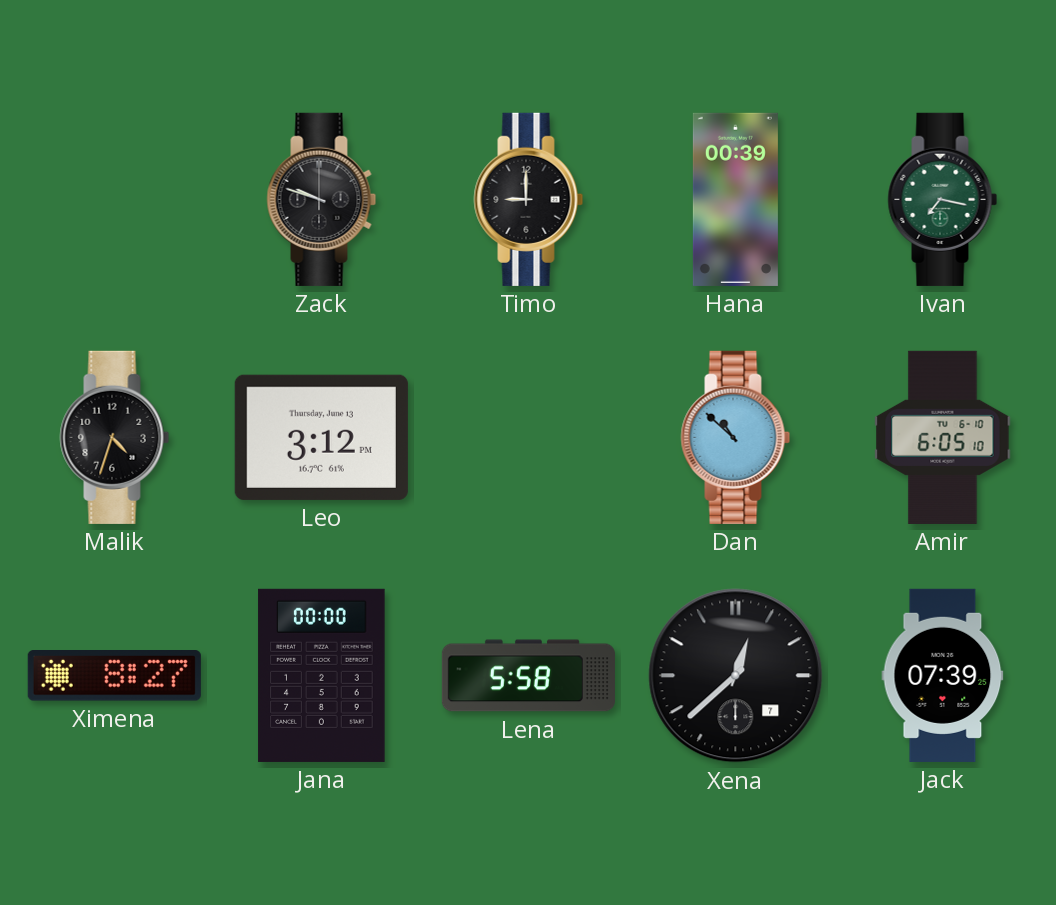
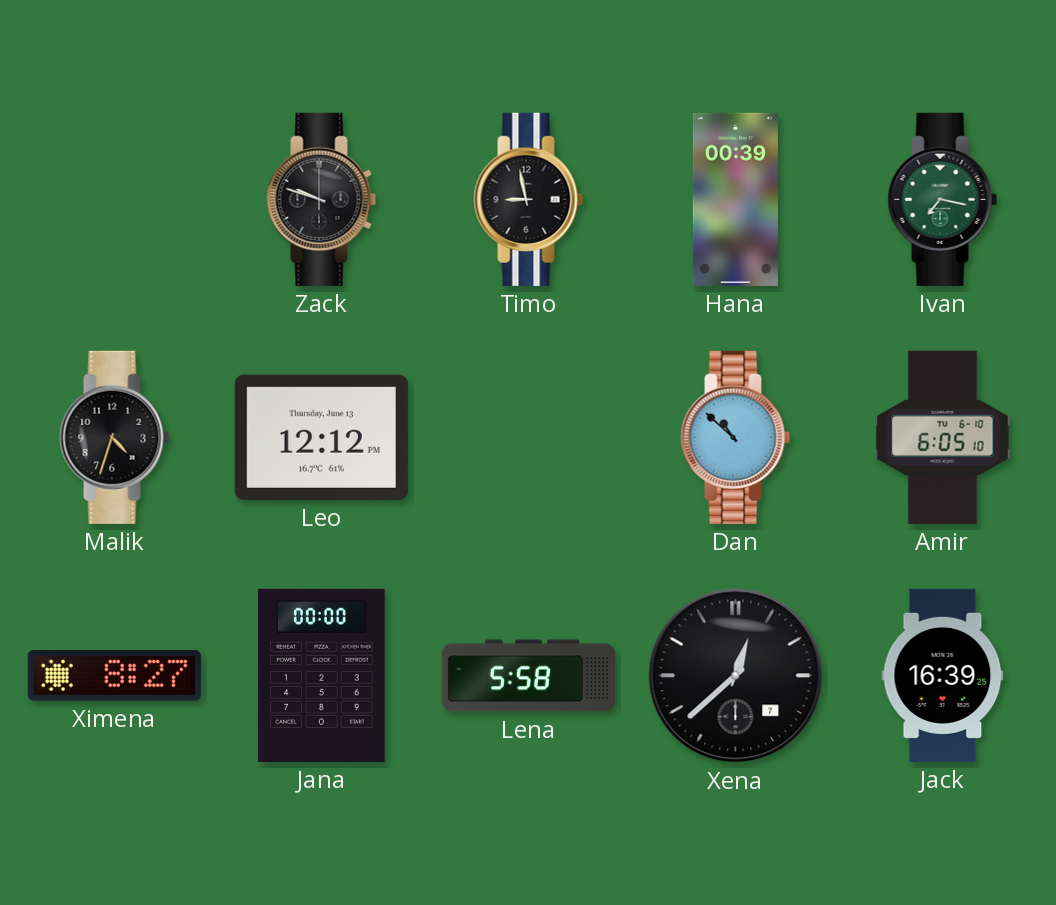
Timo: 9:00 -> 8:58
Leo: 3:12 -> 12:12
Jack: 07:39 -> 16:39
